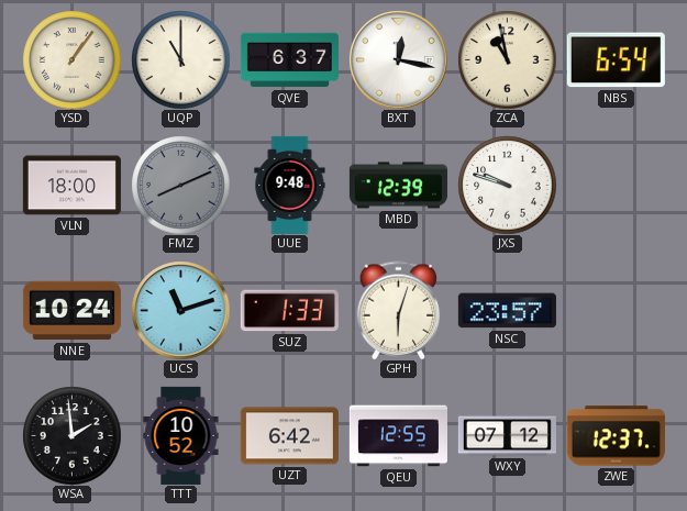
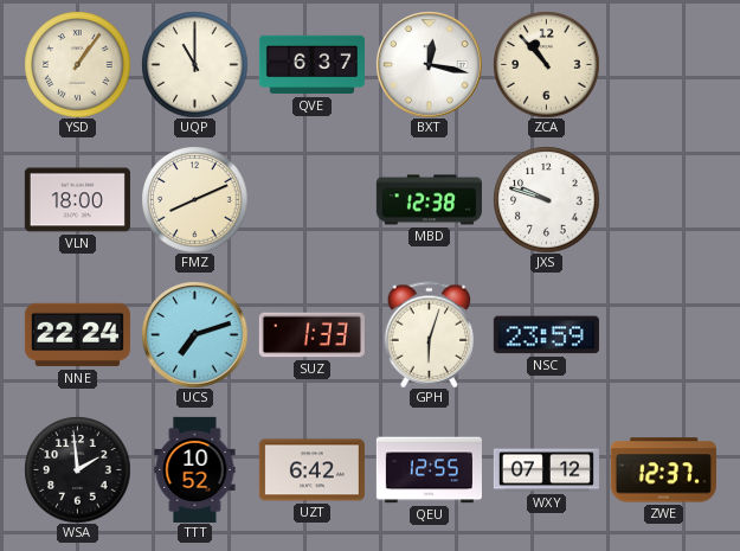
ZCA: 10:58 -> 10:53
NBS: 6:54 -> none
FMZ dial: grey -> cream
UUE: 9:48 -> none
MBD: 12:39 -> 12:38
NNE: 10:24 -> 22:24
UCS: 11:12 -> 7:12
NSC: 23:57 -> 23:59
